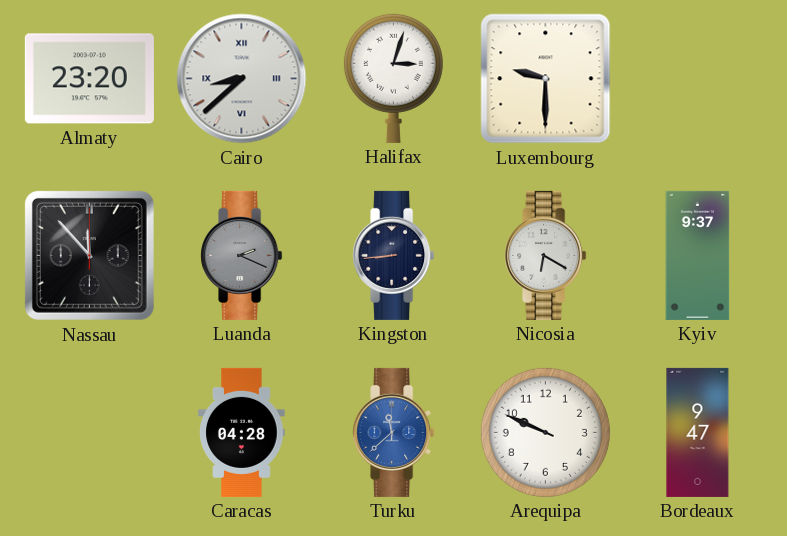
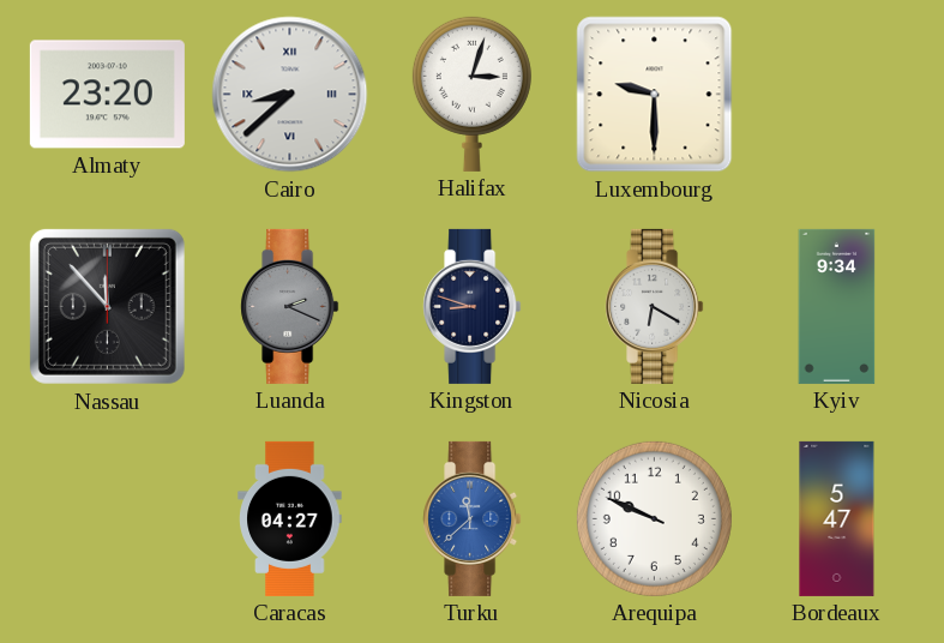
Kingston: 8:44 -> 8:48
Kyiv: 9:37 -> 9:34
Caracas: 04:28 -> 04:27
Bordeaux: 9:47 -> 5:47
